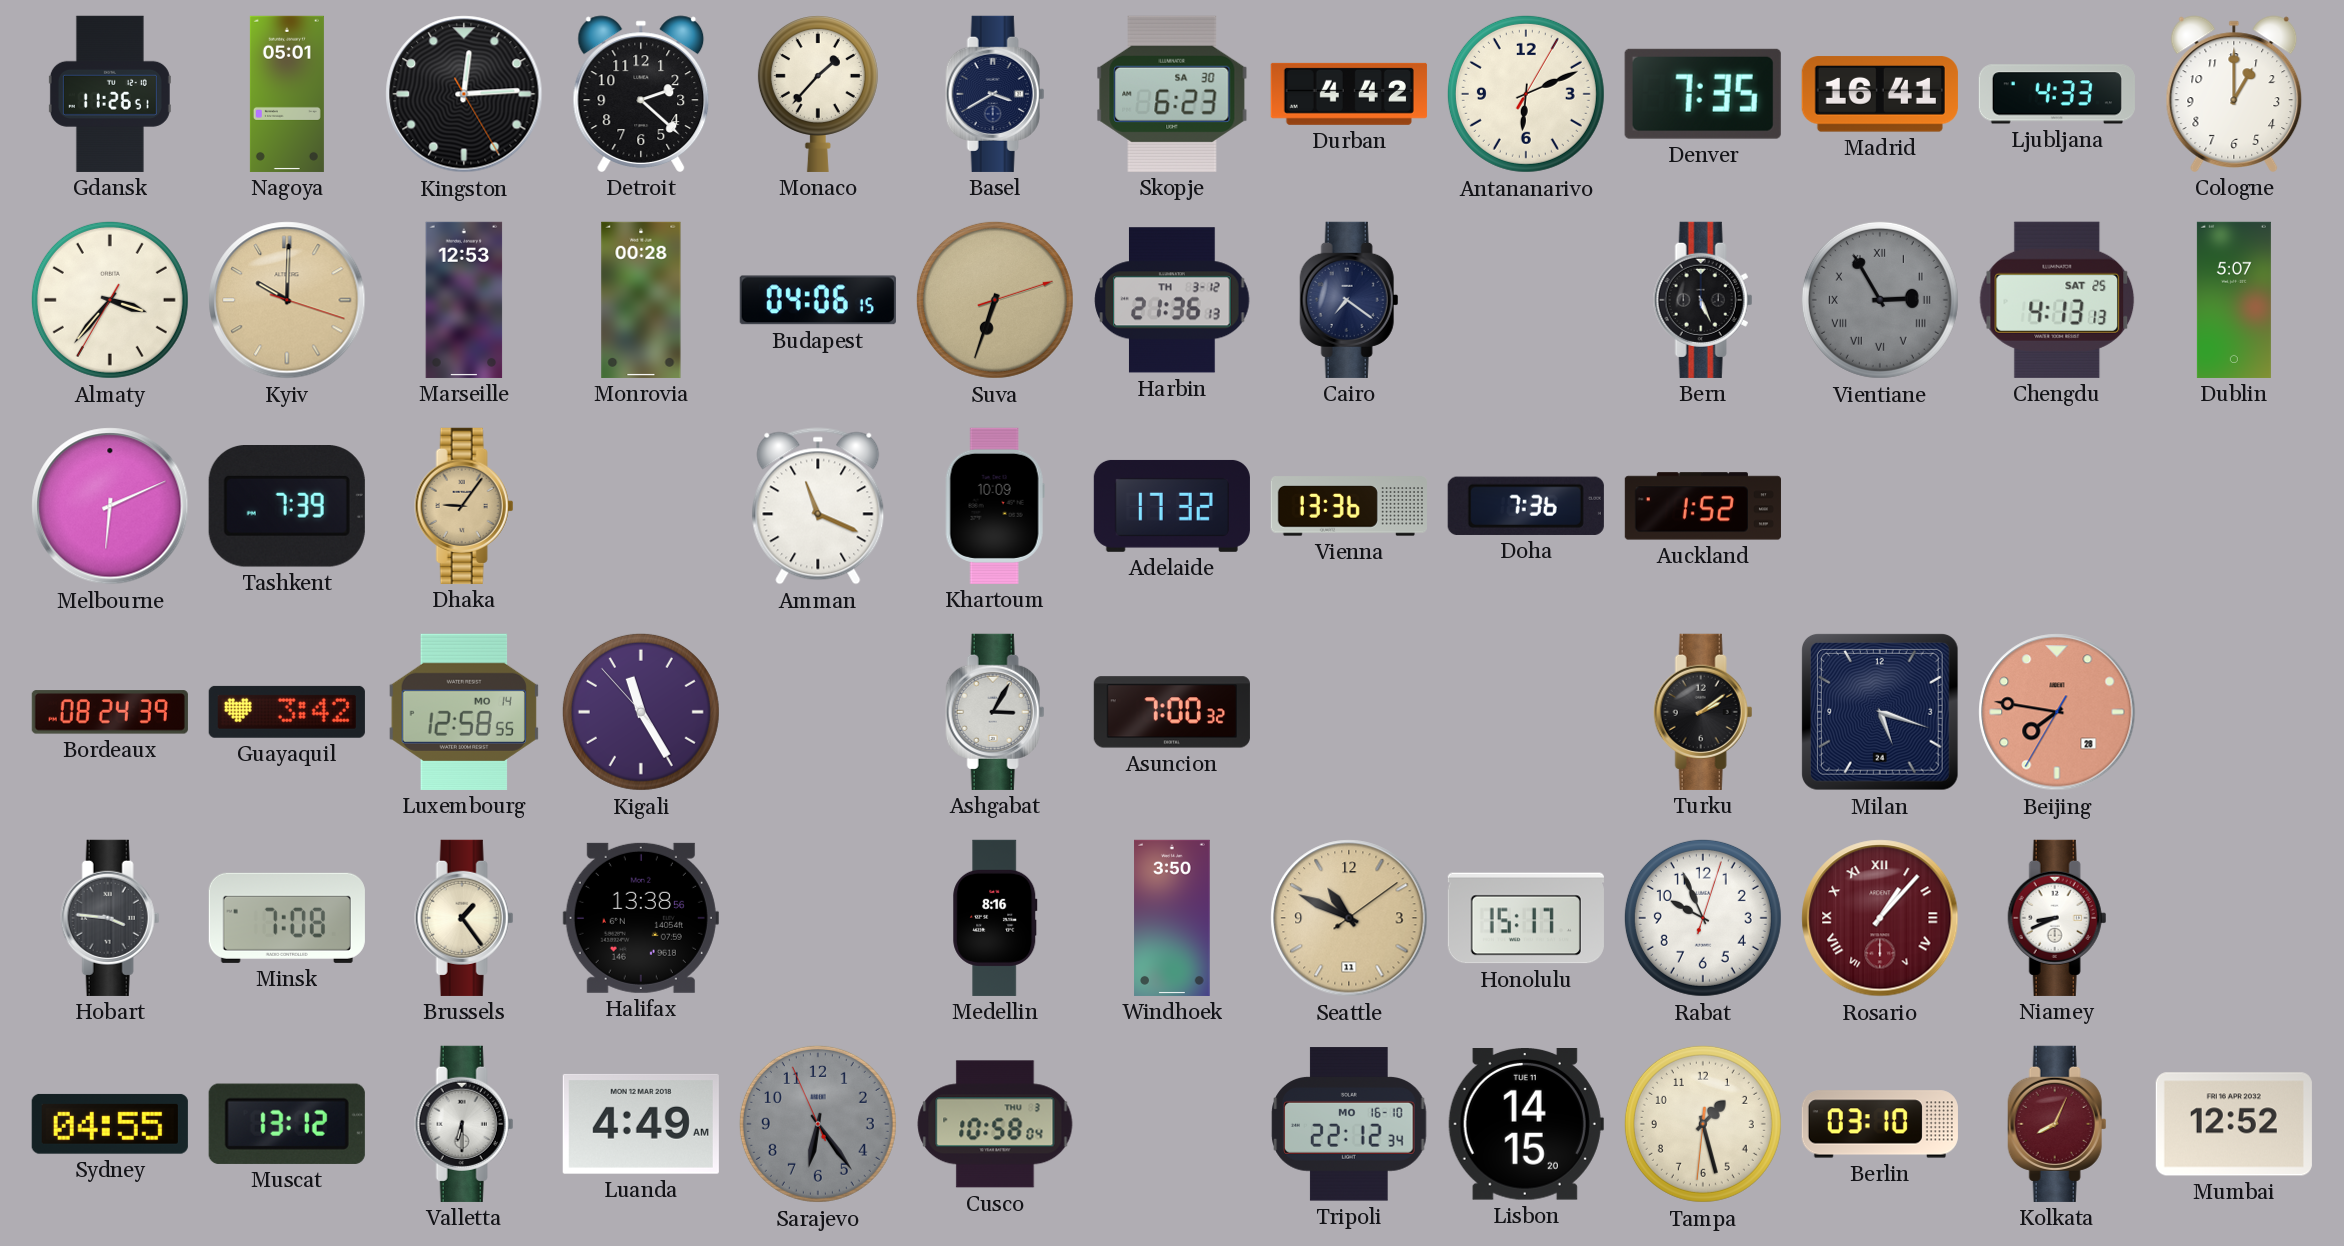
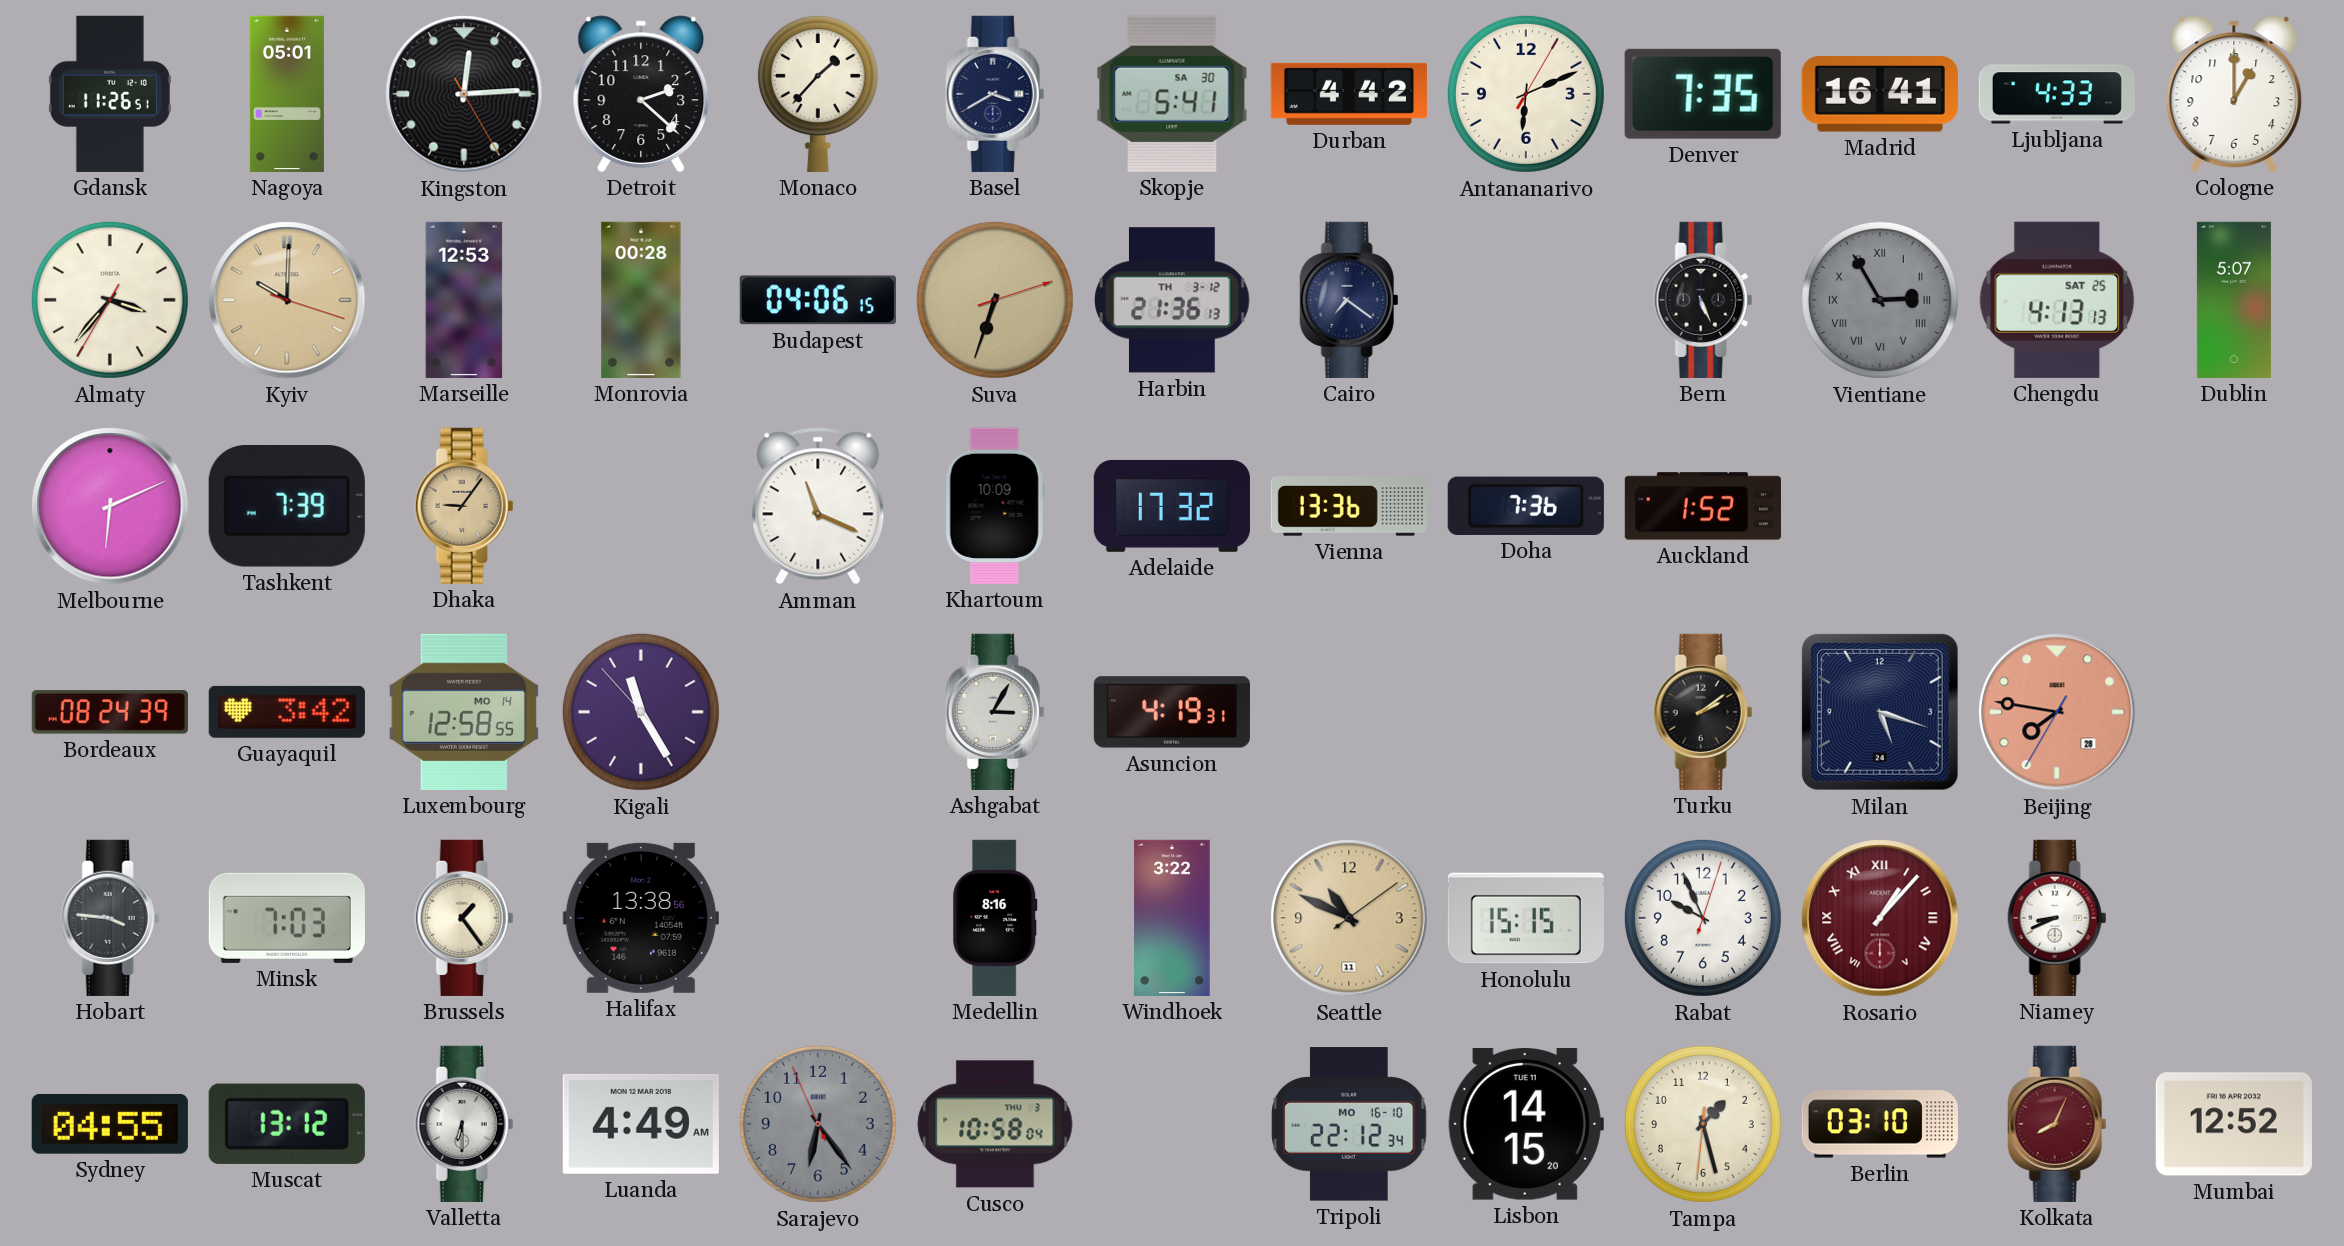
Skopje: 6:23 -> 5:41
Asuncion: 7:00 -> 4:19
Minsk: 7:08 -> 7:03
Windhoek: 3:50 -> 3:22
Honolulu: 15:17 -> 15:15
